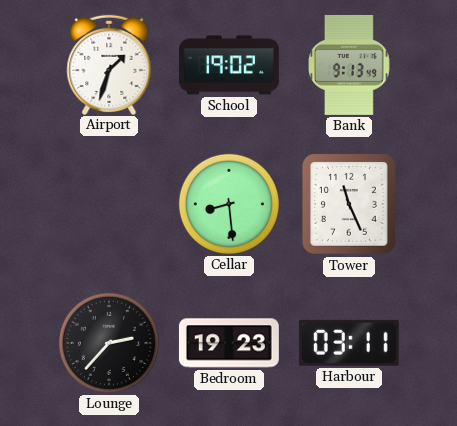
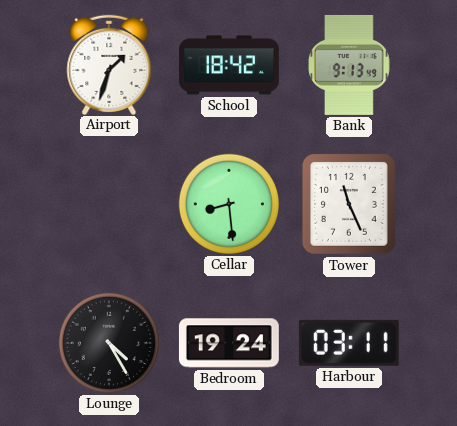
School: 19:02 -> 18:42
Lounge: 2:37 -> 4:25
Bedroom: 19:23 -> 19:24
